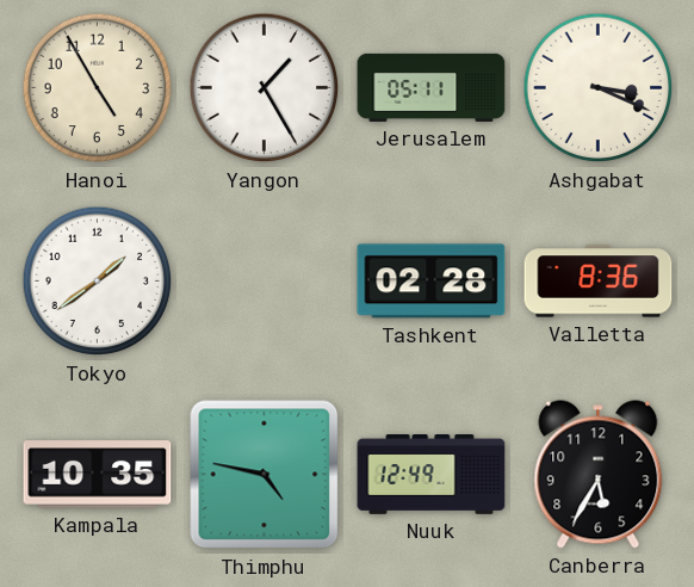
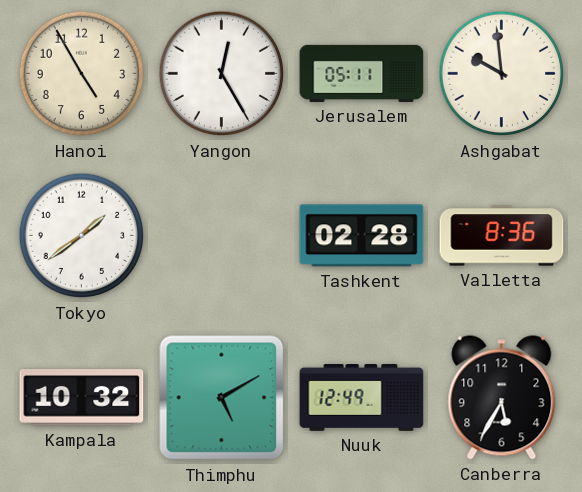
Yangon: 1:25 -> 12:25
Ashgabat: 3:19 -> 9:59
Kampala: 10:35 -> 10:32
Thimphu: 4:47 -> 5:10
